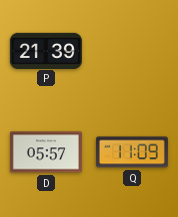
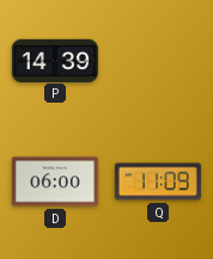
P: 21:39 -> 14:39
D: 05:57 -> 06:00
